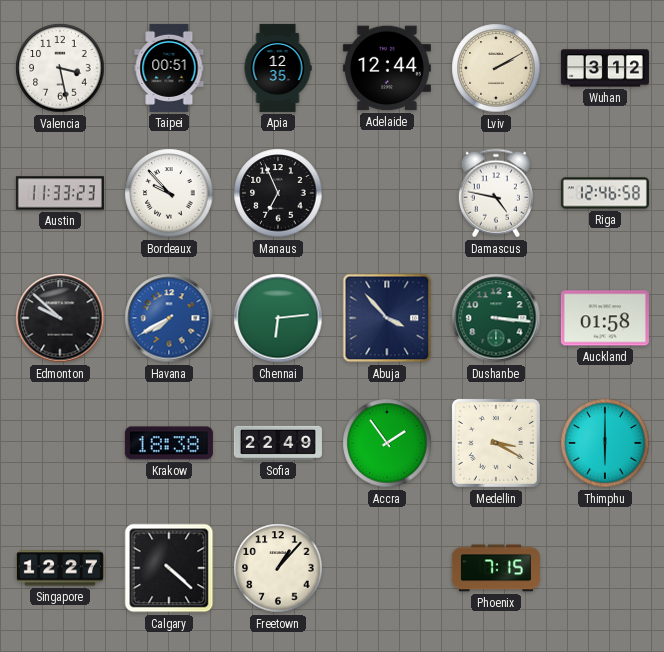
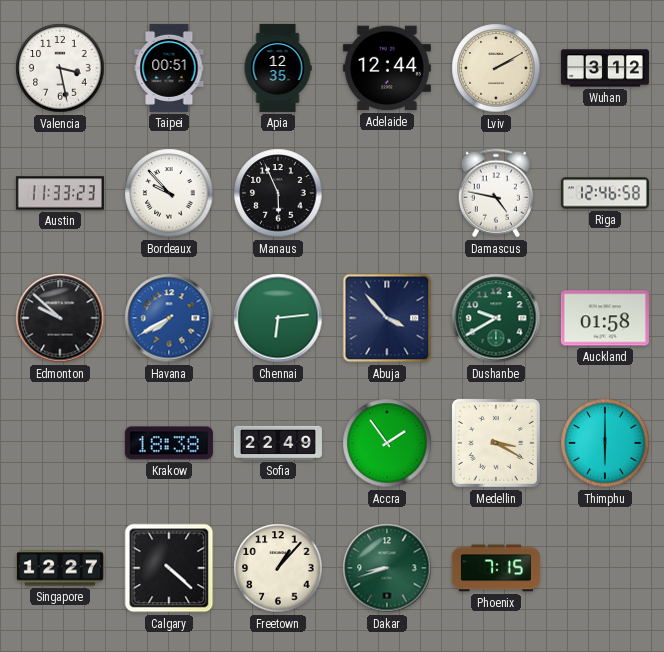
Manaus: 6:56 -> 5:56
Dushanbe: 3:16 -> 9:40
Dakar: none -> 8:42
